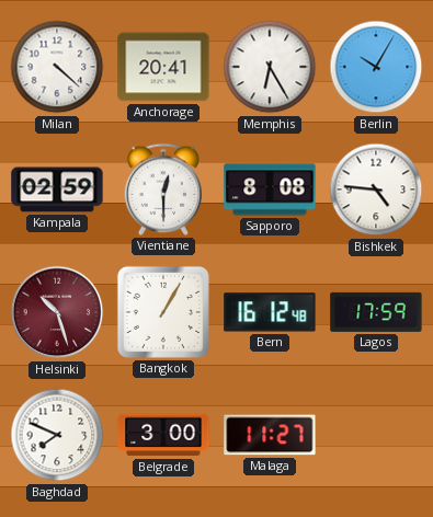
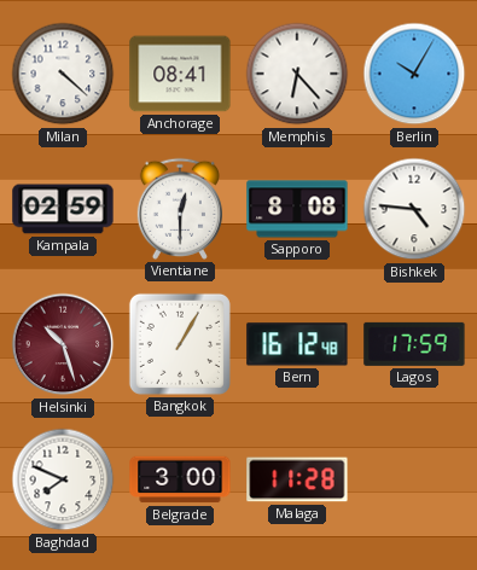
Anchorage: 20:41 -> 08:41
Memphis: 6:25 -> 6:23
Malaga: 11:27 -> 11:28
